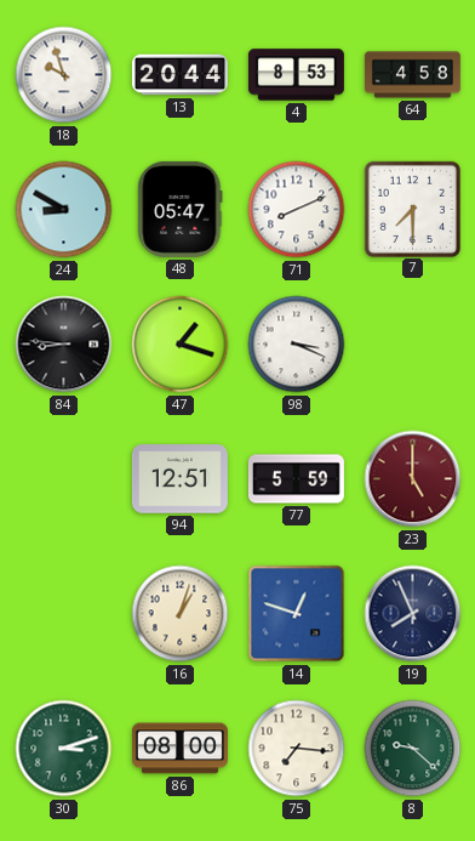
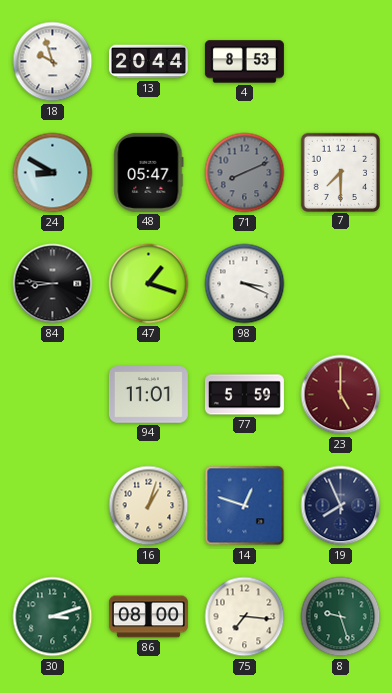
64: 4:58 -> none
71 dial: white -> grey
94: 12:51 -> 11:01
8: 9:22 -> 9:27
